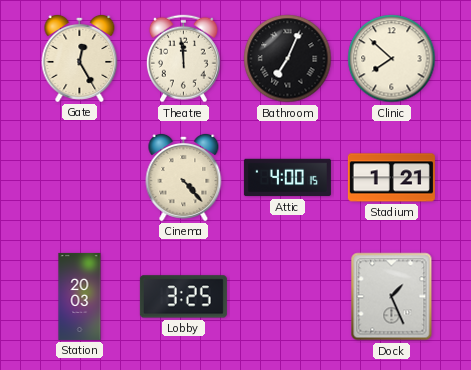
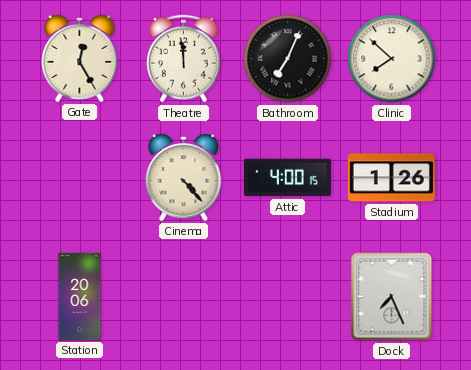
Stadium: 1:21 -> 1:26
Station: 20:03 -> 20:06
Lobby: 3:25 -> none
Dock: 1:26 -> 7:26
